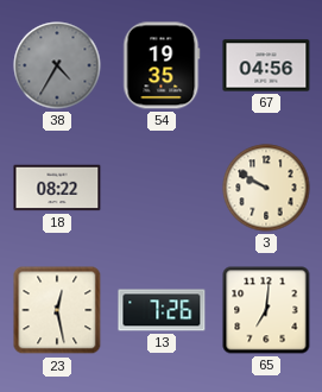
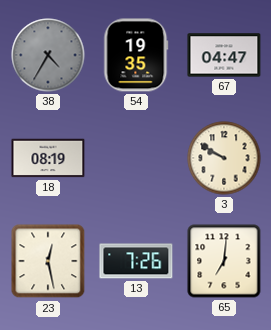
67: 04:56 -> 04:47
18: 08:22 -> 08:19
